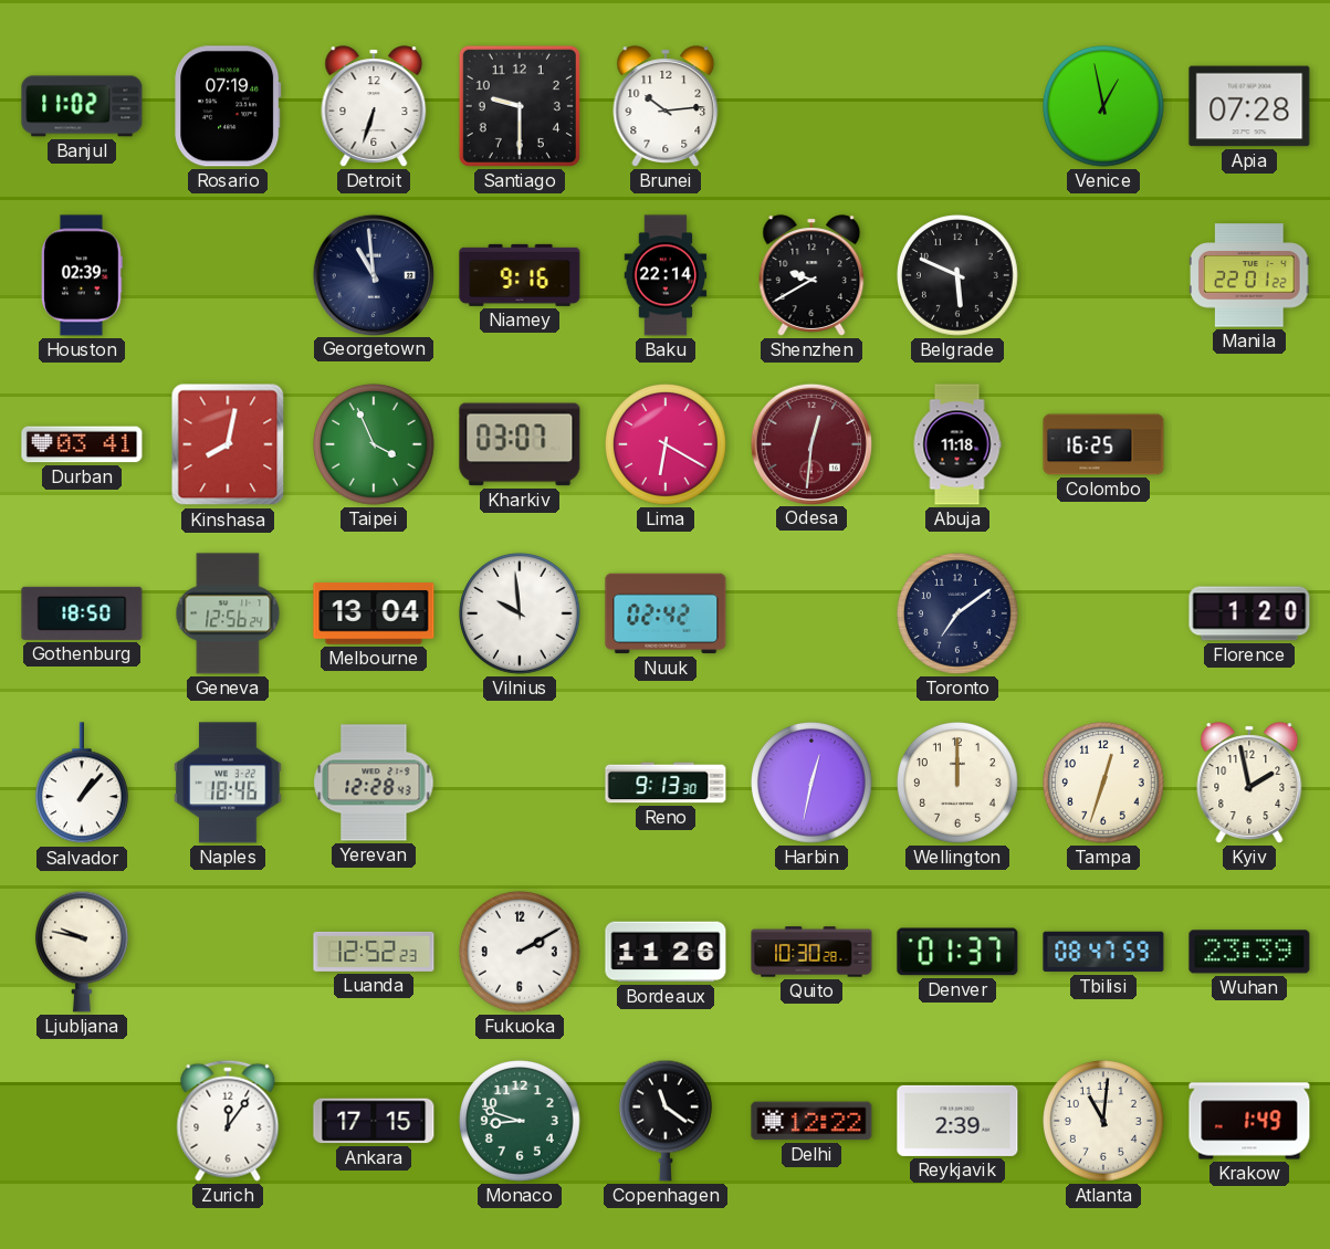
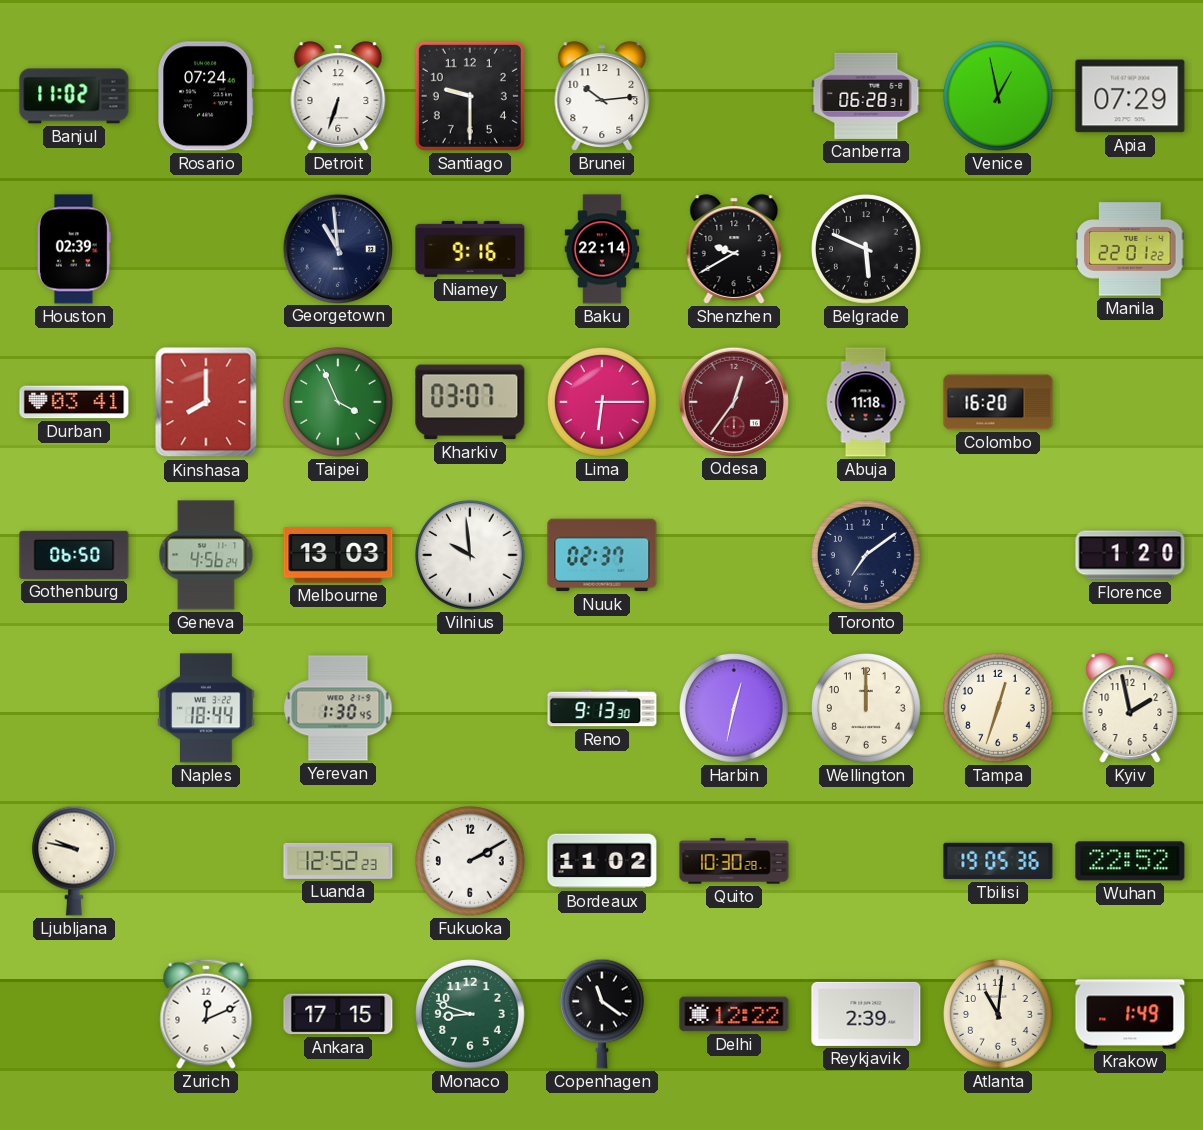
Rosario: 07:19 -> 07:24
Canberra: none -> 06:28
Apia: 07:28 -> 07:29
Kinshasa: 8:02 -> 8:00
Lima: 6:20 -> 6:15
Odesa: 12:31 -> 12:36
Colombo: 16:25 -> 16:20
Gothenburg: 18:50 -> 06:50
Geneva: 12:56 -> 4:56
Melbourne: 13:04 -> 13:03
Nuuk: 02:42 -> 02:37
Salvador: 1:07 -> none
Naples: 18:46 -> 18:44
Yerevan: 12:28 -> 1:30
Bordeaux: 11:26 -> 11:02
Denver: 01:37 -> none
Tbilisi: 08:47 -> 19:05
Wuhan: 23:39 -> 22:52
Zurich: 12:06 -> 12:11
